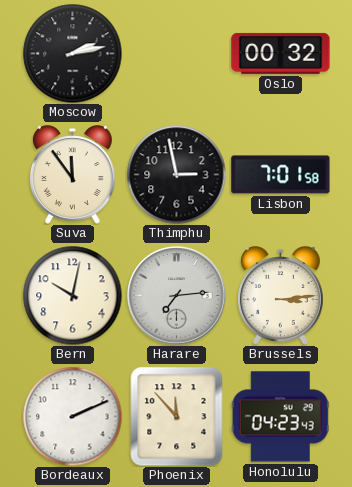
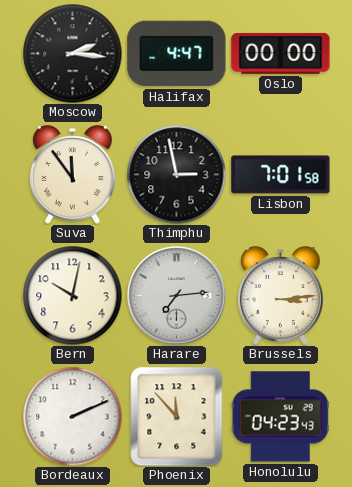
Moscow: 2:13 -> 2:16
Halifax: none -> 4:47
Oslo: 00:32 -> 00:00
